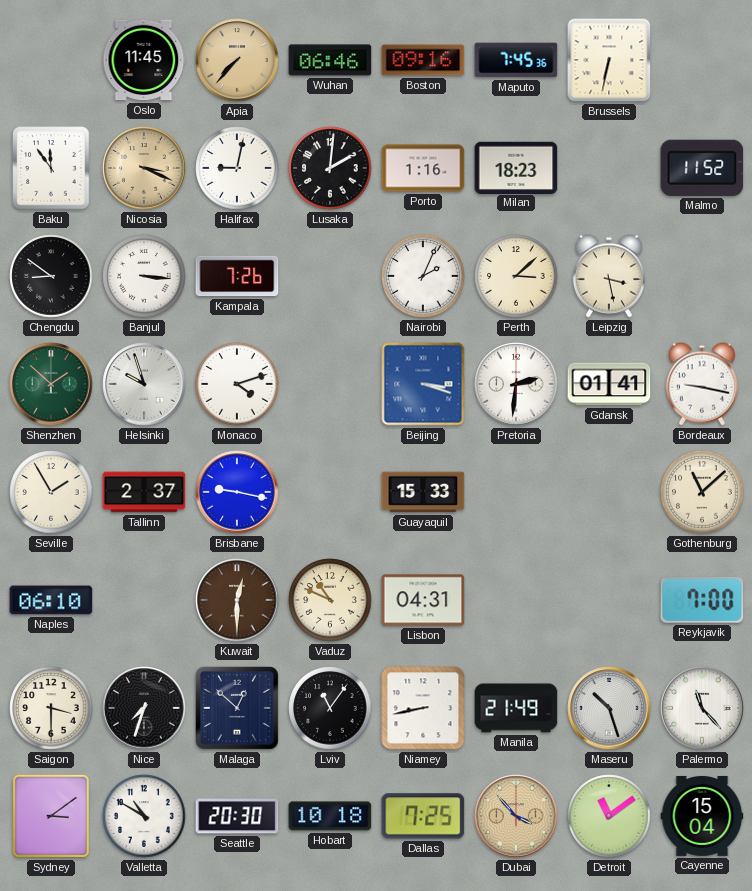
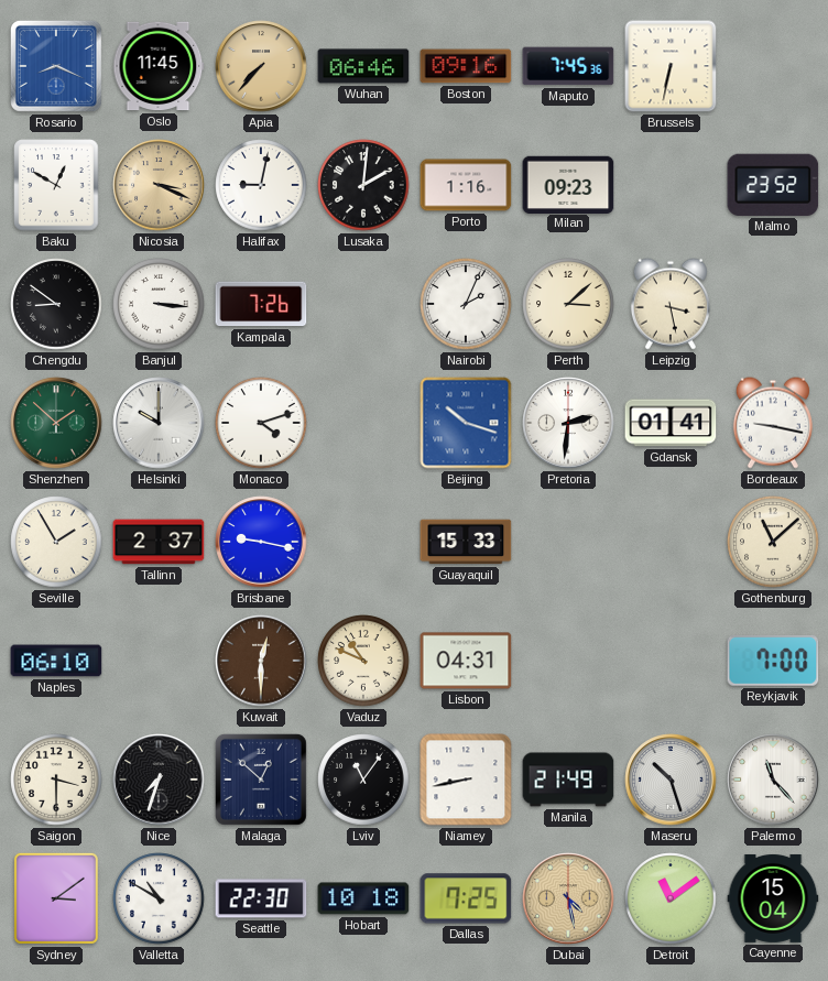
Rosario: none -> 8:19
Baku: 11:54 -> 12:50
Milan: 18:23 -> 09:23
Malmo: 11:52 -> 23:52
Helsinki: 9:57 -> 10:00
Beijing: 3:18 -> 10:18
Seattle: 20:30 -> 22:30
Dubai: 3:53 -> 4:28
